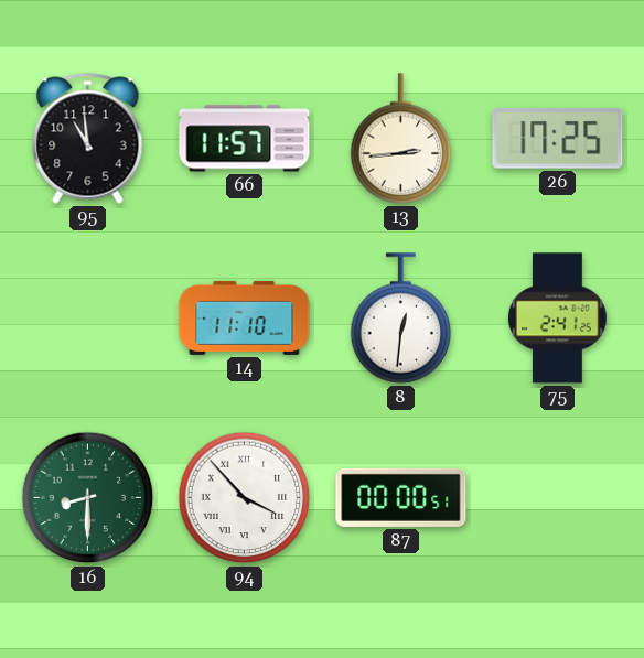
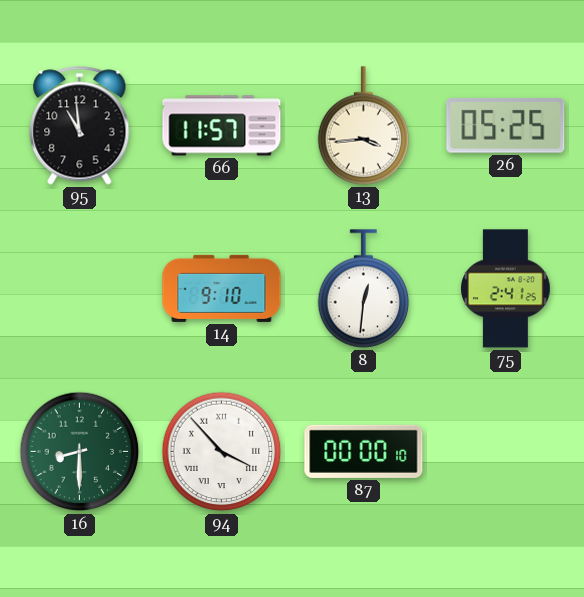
13: 2:44 -> 3:44
26: 17:25 -> 05:25
14: 11:10 -> 9:10
87: 00:00:51 -> 00:00:10
